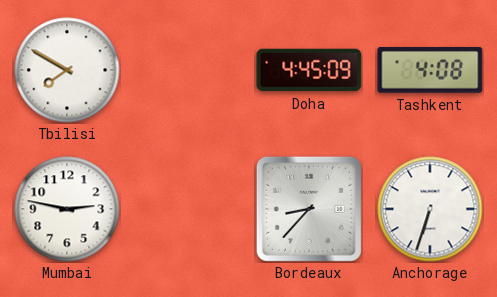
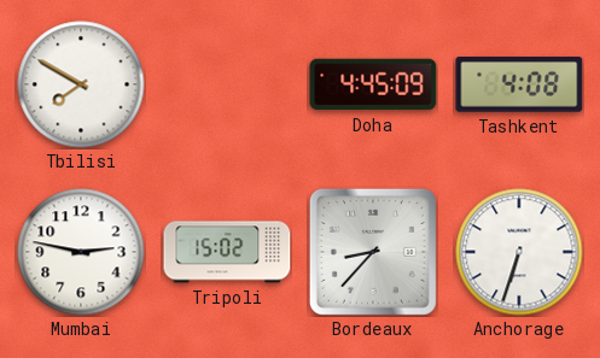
Tripoli: none -> 15:02
